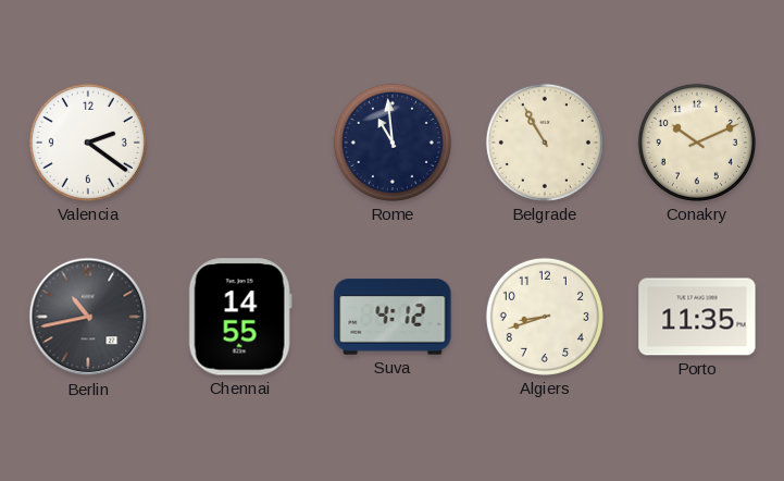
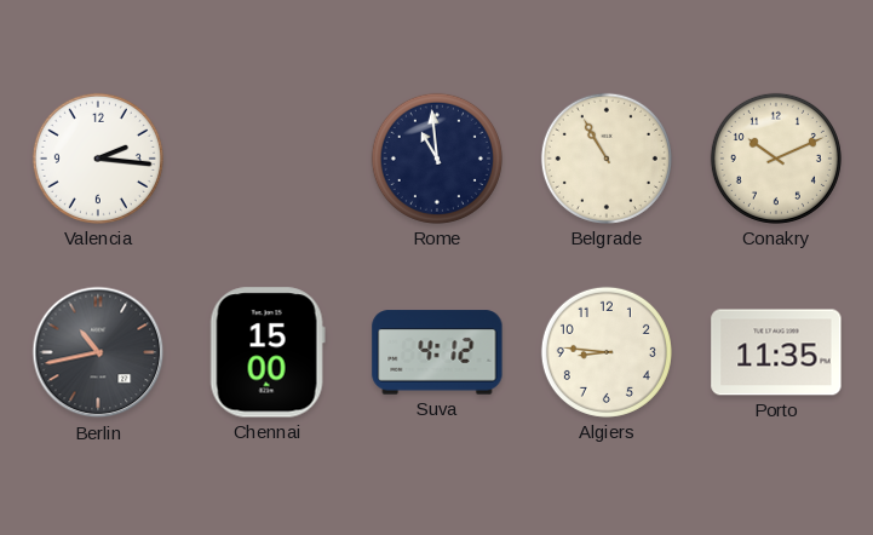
Valencia: 2:21 -> 2:16
Chennai: 14:55 -> 15:00
Algiers: 8:42 -> 8:46
